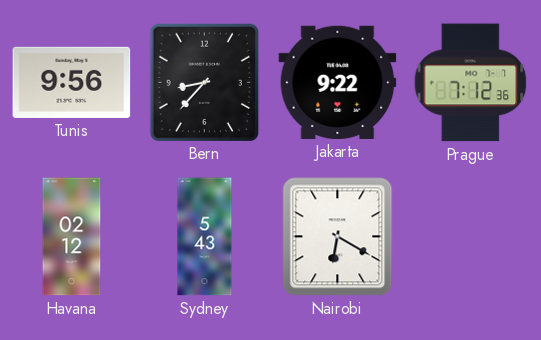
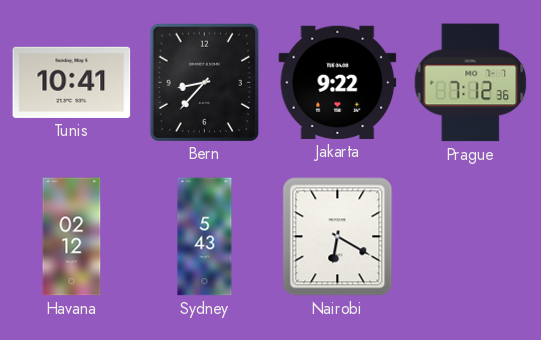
Tunis: 9:56 -> 10:41
